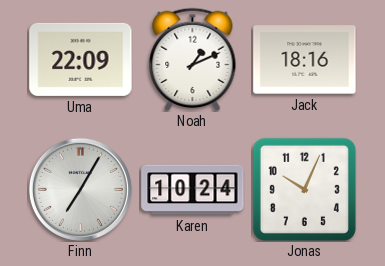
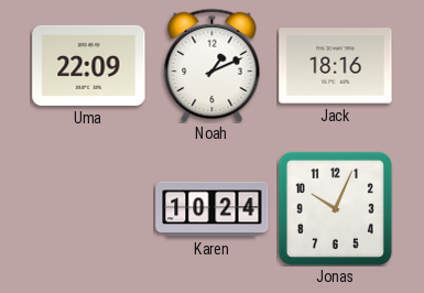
Finn: 7:05 -> none
